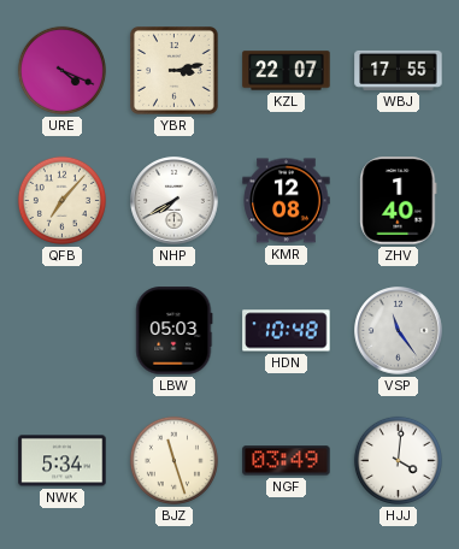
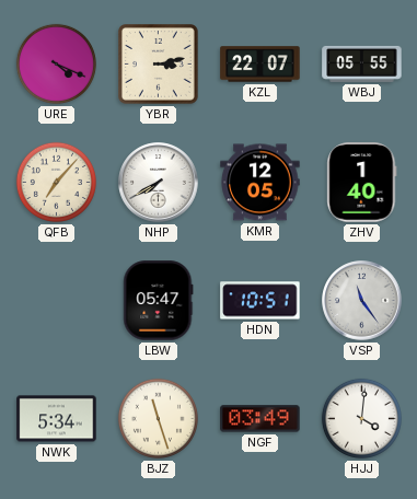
WBJ: 17:55 -> 05:55
KMR: 12:08 -> 12:05
LBW: 05:03 -> 05:47
HDN: 10:48 -> 10:51
